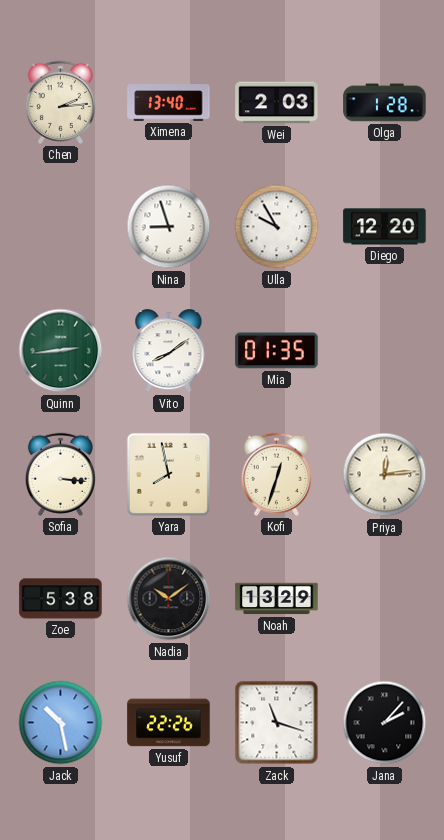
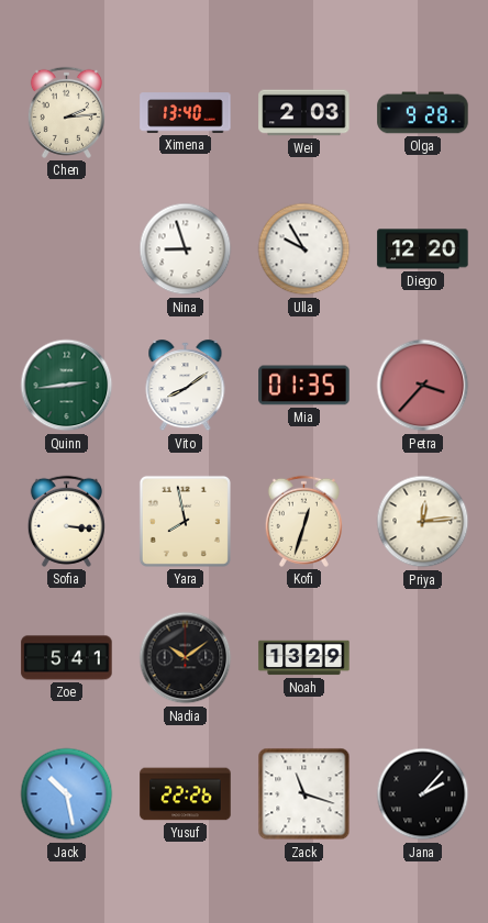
Olga: 1:28 -> 9:28
Petra: none -> 3:37
Zoe: 5:38 -> 5:41
